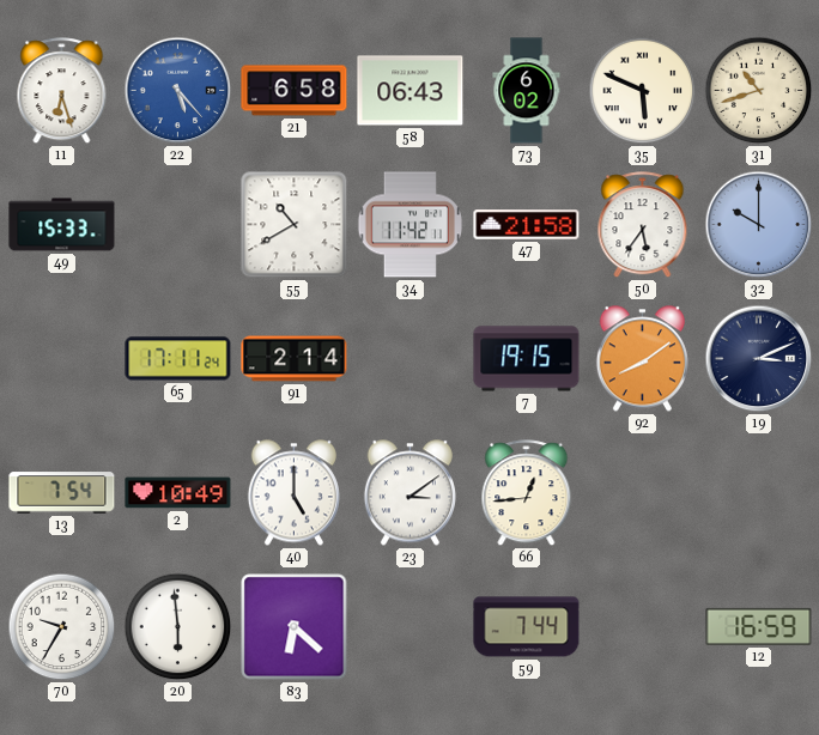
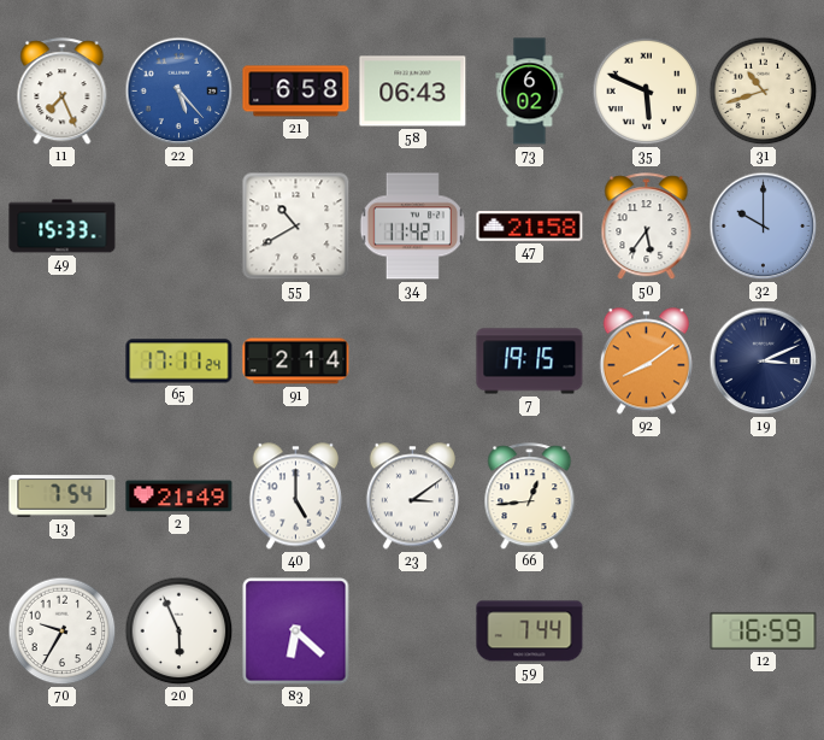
11: 6:27 -> 7:26
2: 10:49 -> 21:49
20: 5:59 -> 5:56
